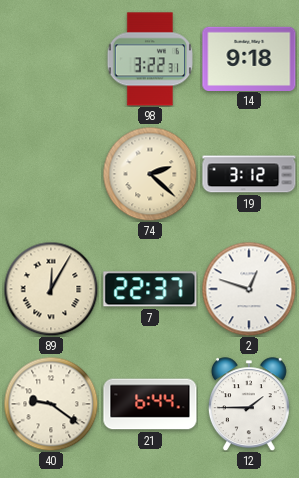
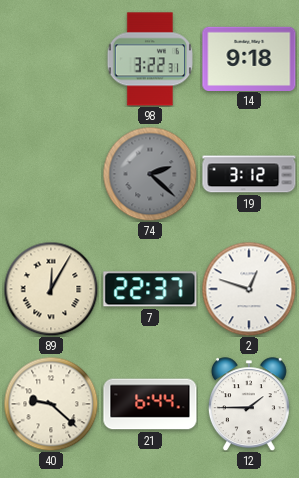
74 dial: cream -> grey
40: 9:21 -> 9:22
